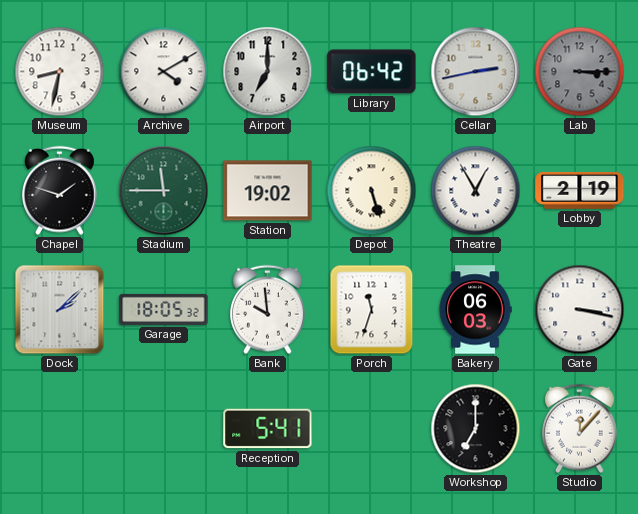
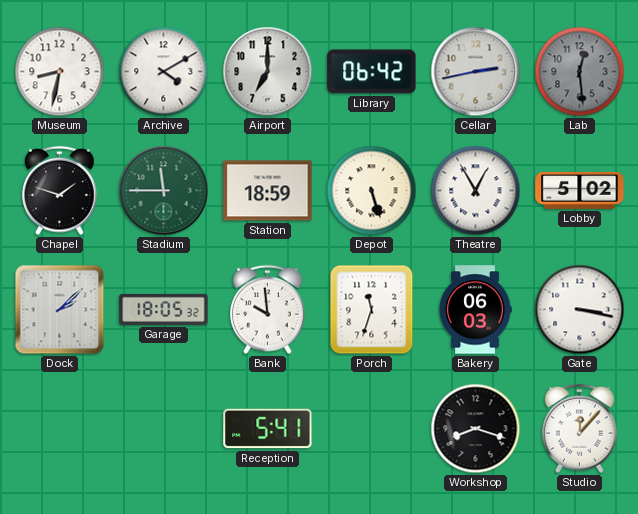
Lab: 3:15 -> 12:29
Station: 19:02 -> 18:59
Lobby: 2:19 -> 5:02
Workshop: 7:00 -> 8:18
